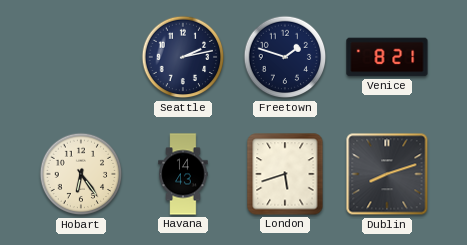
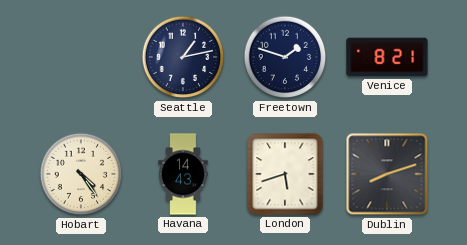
Seattle: 2:13 -> 1:13
Hobart: 6:24 -> 4:24
